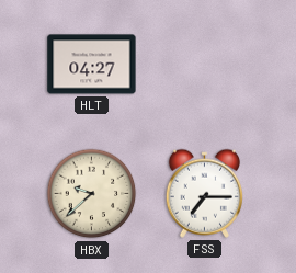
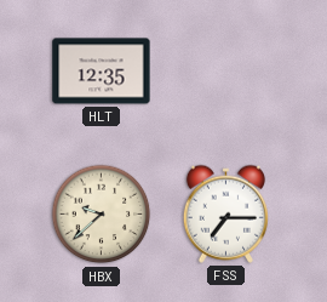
HLT: 04:27 -> 12:35
